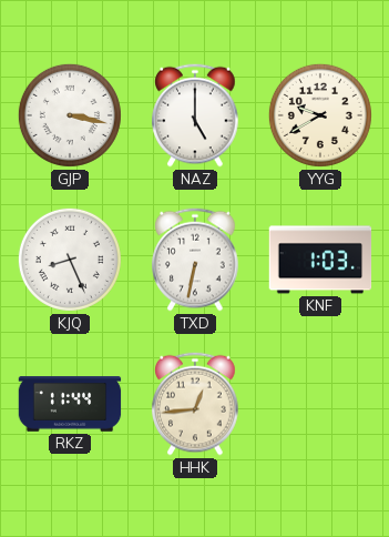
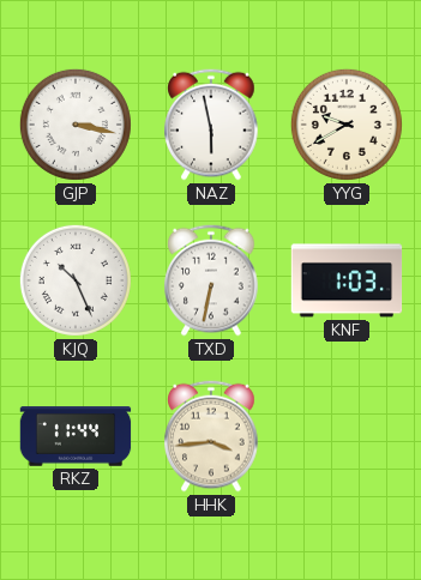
NAZ: 5:00 -> 5:58
KJQ: 8:26 -> 10:26
HHK: 12:44 -> 3:44
